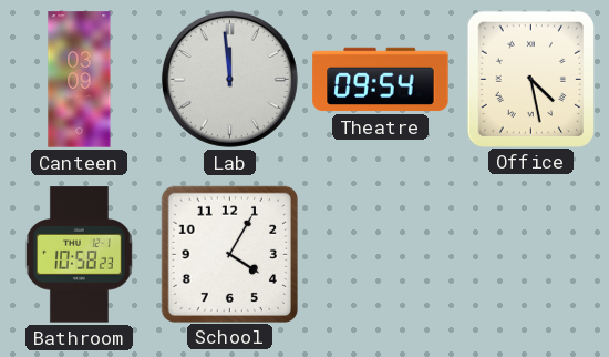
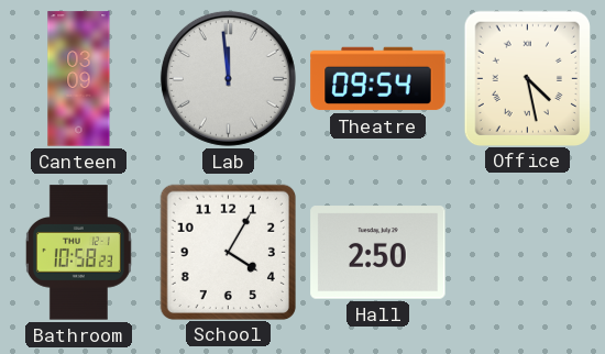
Hall: none -> 2:50
